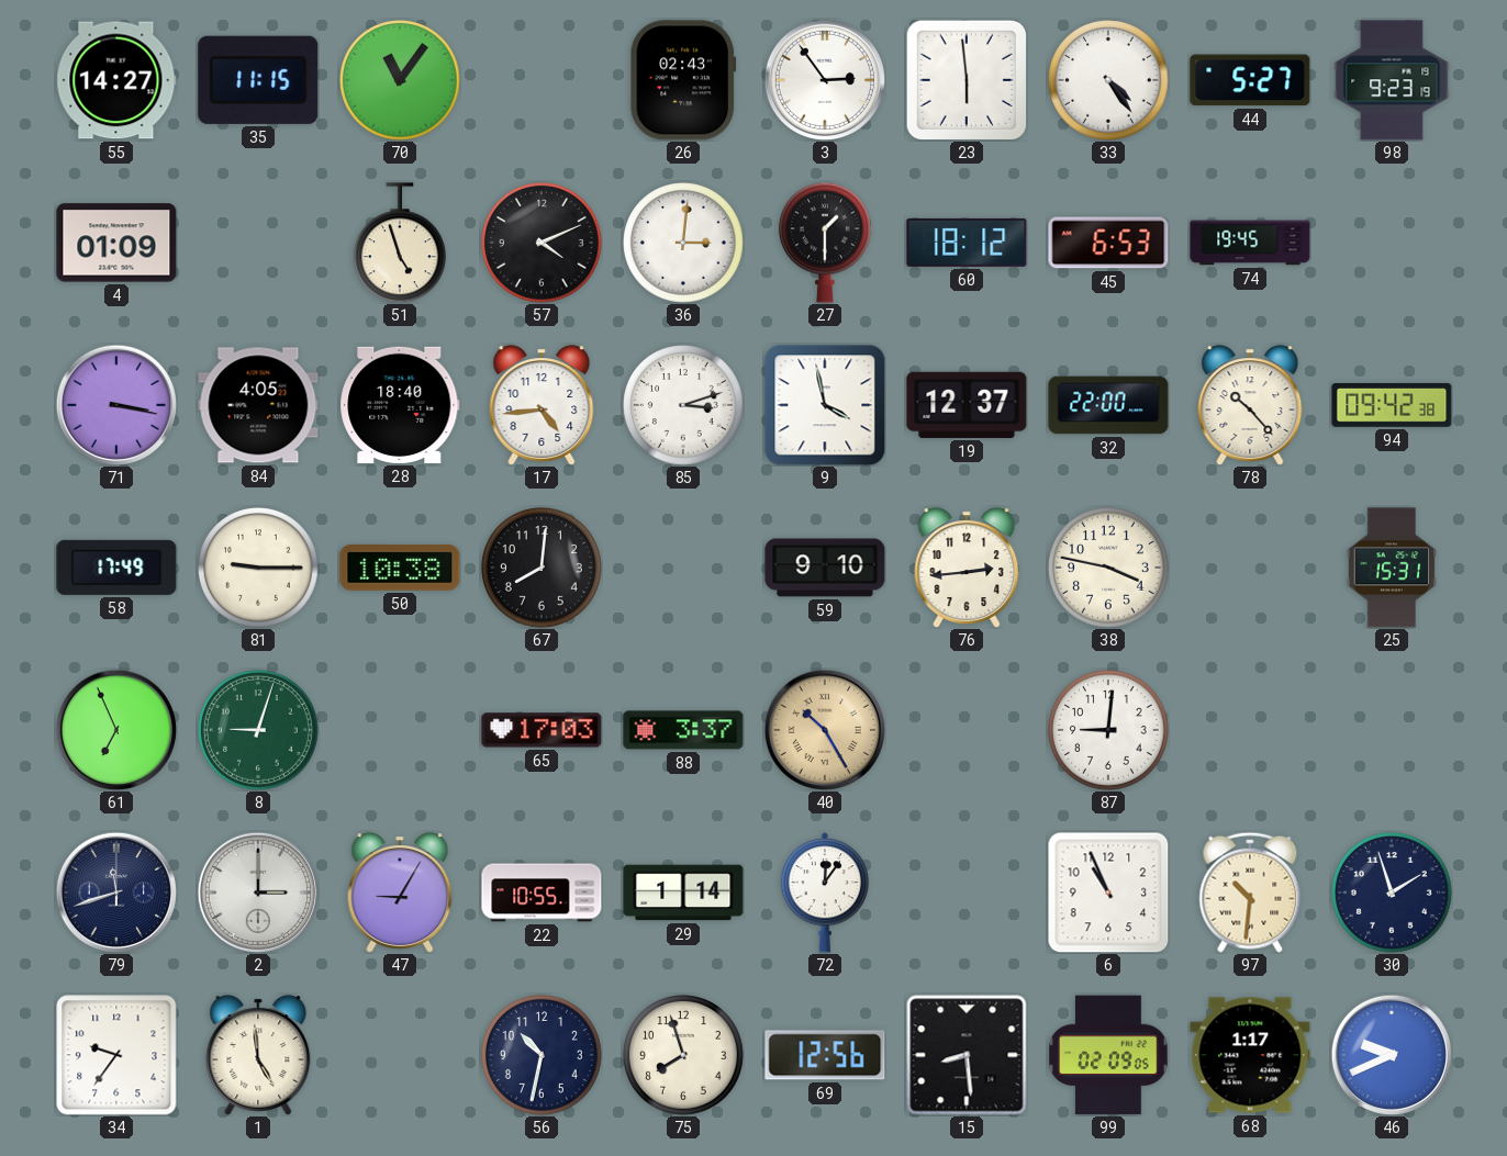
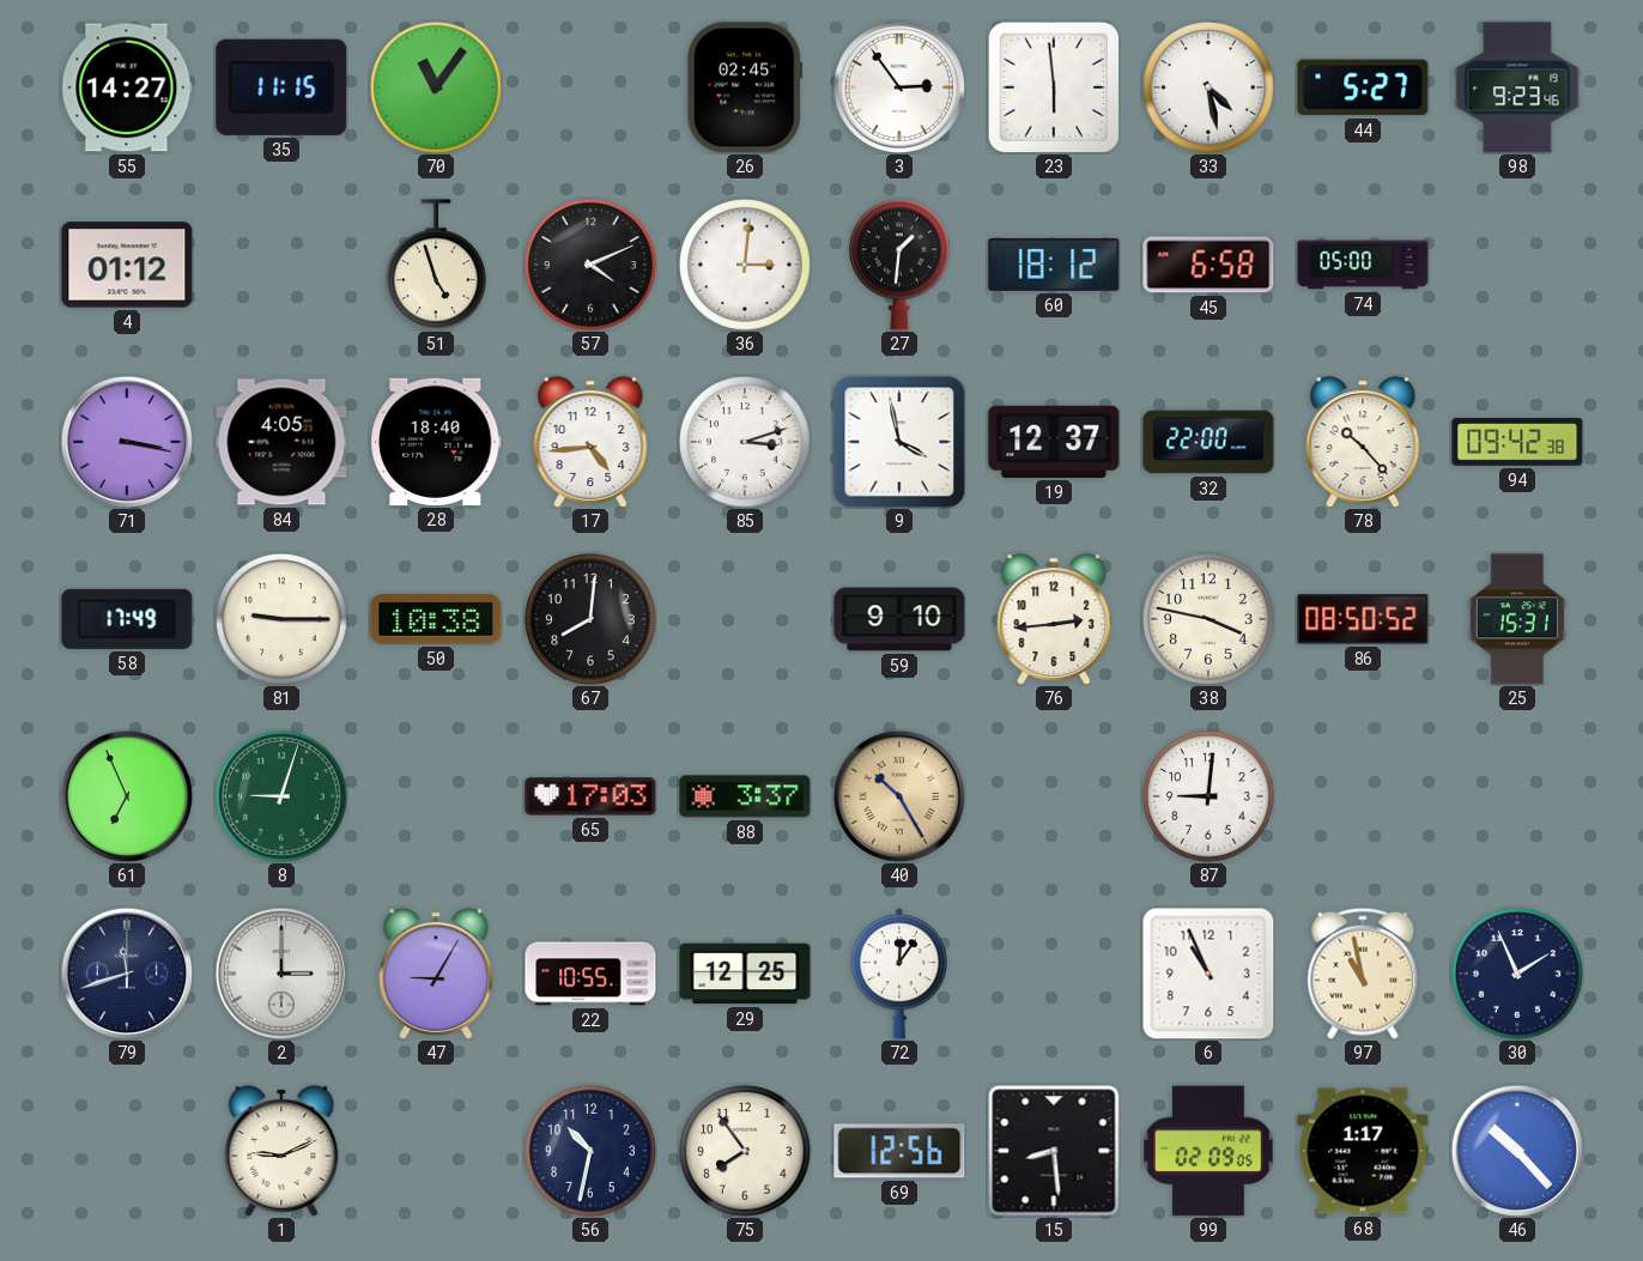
26: 02:43 -> 02:45
33: 4:24 -> 4:28
98: 9:23:19 -> 9:23:46
4: 01:09 -> 01:12
27: 1:30 -> 1:31
45: 6:53 -> 6:58
74: 19:45 -> 05:00
86: none -> 08:50
29: 1:14 -> 12:25
97: 10:31 -> 10:58
30: 1:57 -> 1:56
34: 9:36 -> none
1: 4:59 -> 9:11
75: 7:57 -> 7:54
46: 9:41 -> 10:23
